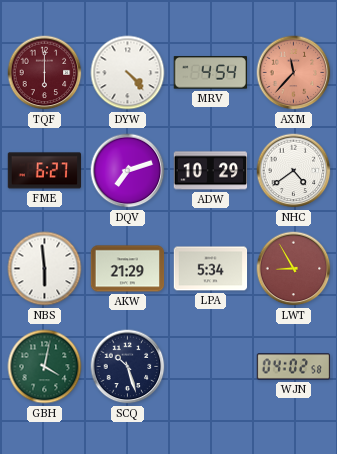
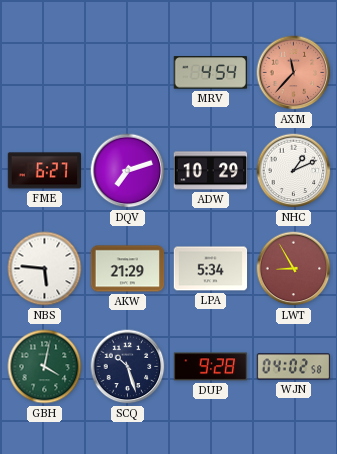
TQF: 6:00 -> none
DYW: 4:23 -> none
NHC: 4:39 -> 1:11
NBS: 5:59 -> 5:46
DUP: none -> 9:28
